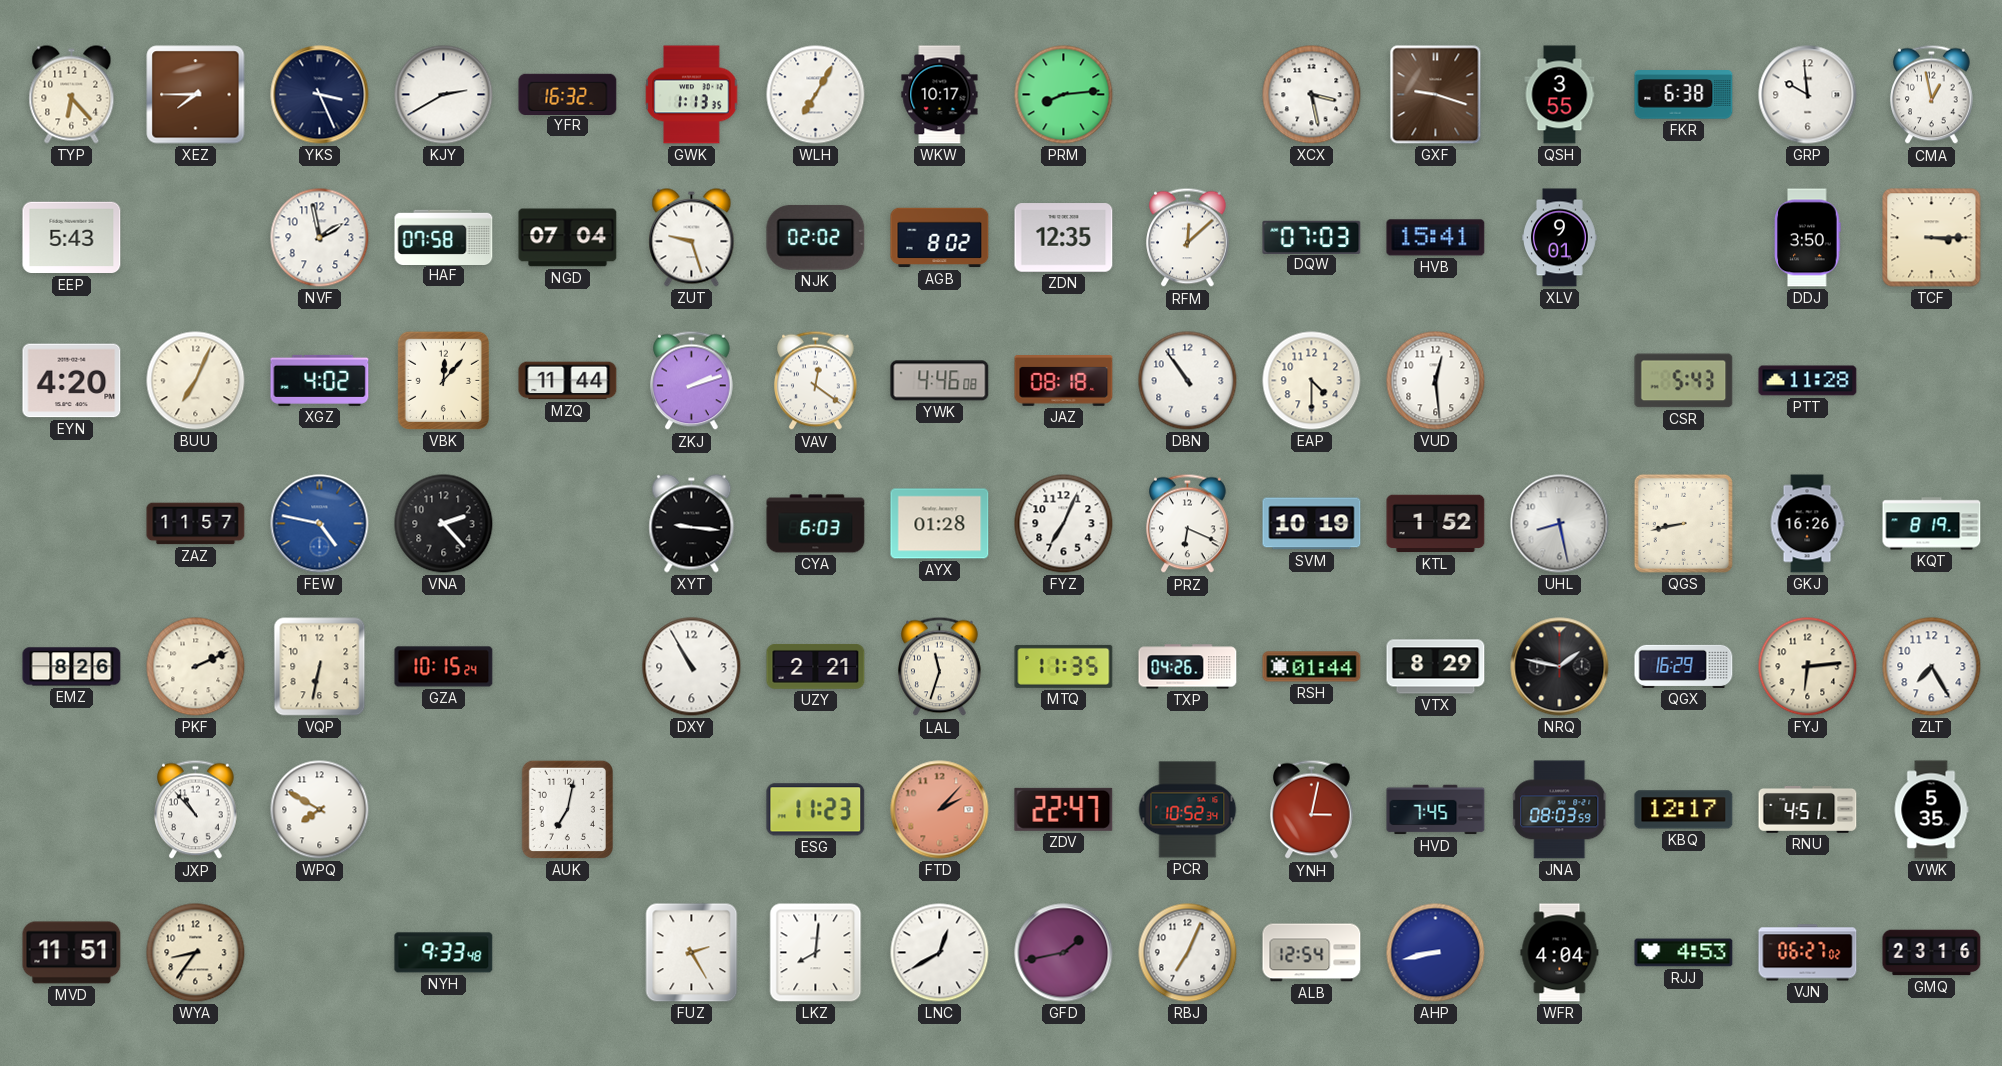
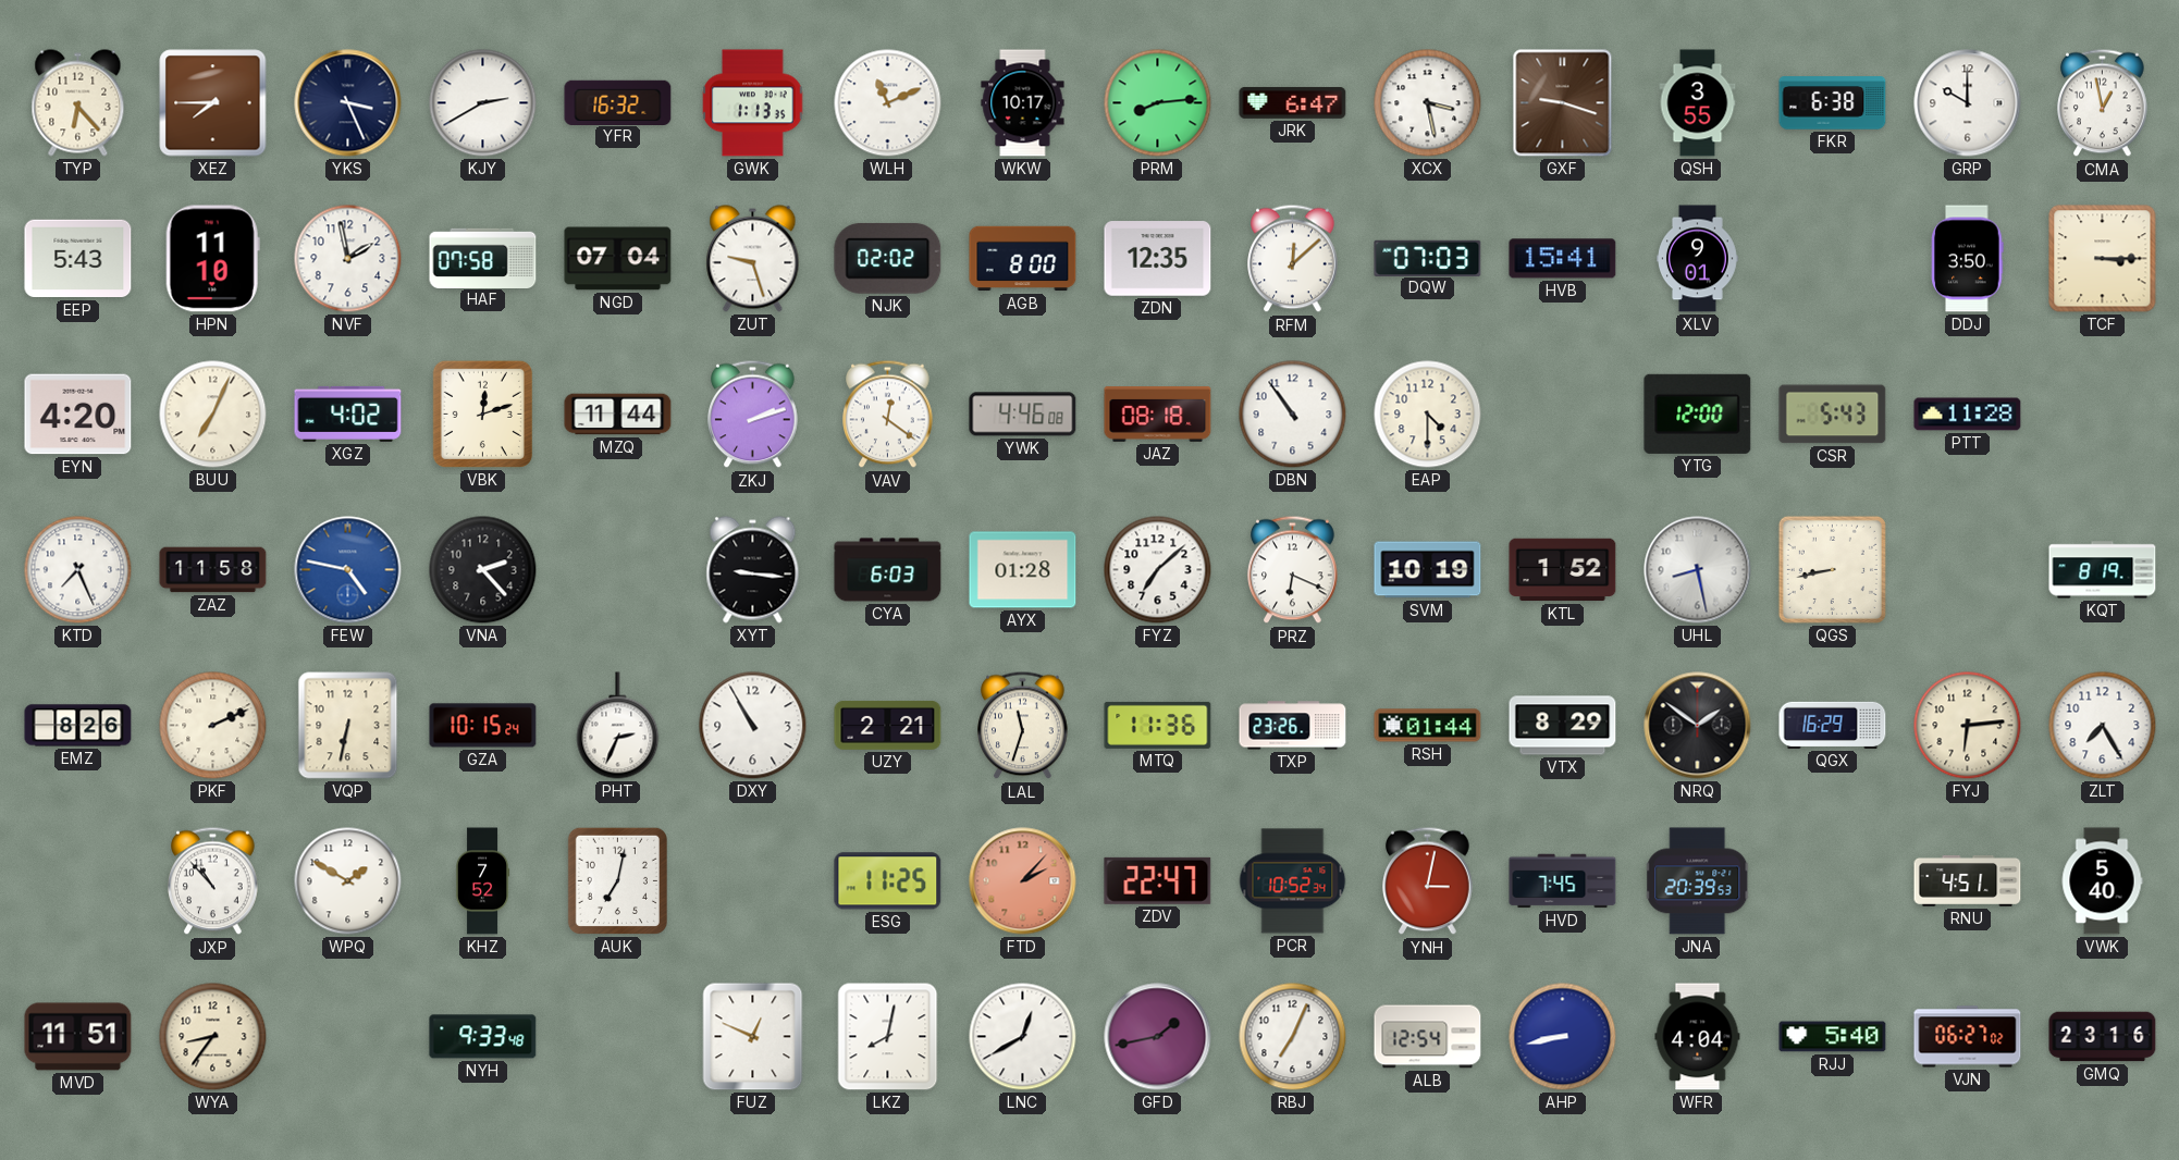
WLH: 7:05 -> 11:11
JRK: none -> 6:47
GRP: 9:59 -> 10:00
HPN: none -> 11:10
AGB: 8:02 -> 8:00
VBK: 12:07 -> 12:12
VUD: 12:29 -> none
YTG: none -> 12:00
KTD: none -> 7:26
ZAZ: 11:57 -> 11:58
FYZ: 7:04 -> 7:08
GKJ: 16:26 -> none
PHT: none -> 2:34
MTQ: 11:35 -> 11:36
TXP: 04:26 -> 23:26
NRQ: 1:47 -> 1:51
WPQ: 7:50 -> 1:50
KHZ: none -> 7:52
ESG: 11:23 -> 11:25
JNA: 08:03 -> 20:39
KBQ: 12:17 -> none
VWK: 5:35 -> 5:40
FUZ: 2:25 -> 12:49
LKZ: 8:01 -> 8:02
RJJ: 4:53 -> 5:40
